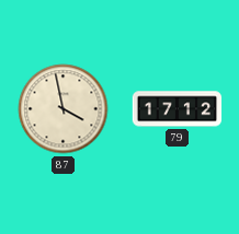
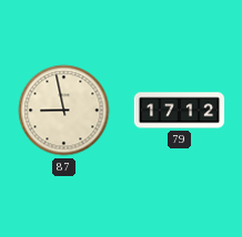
87: 3:58 -> 8:58
